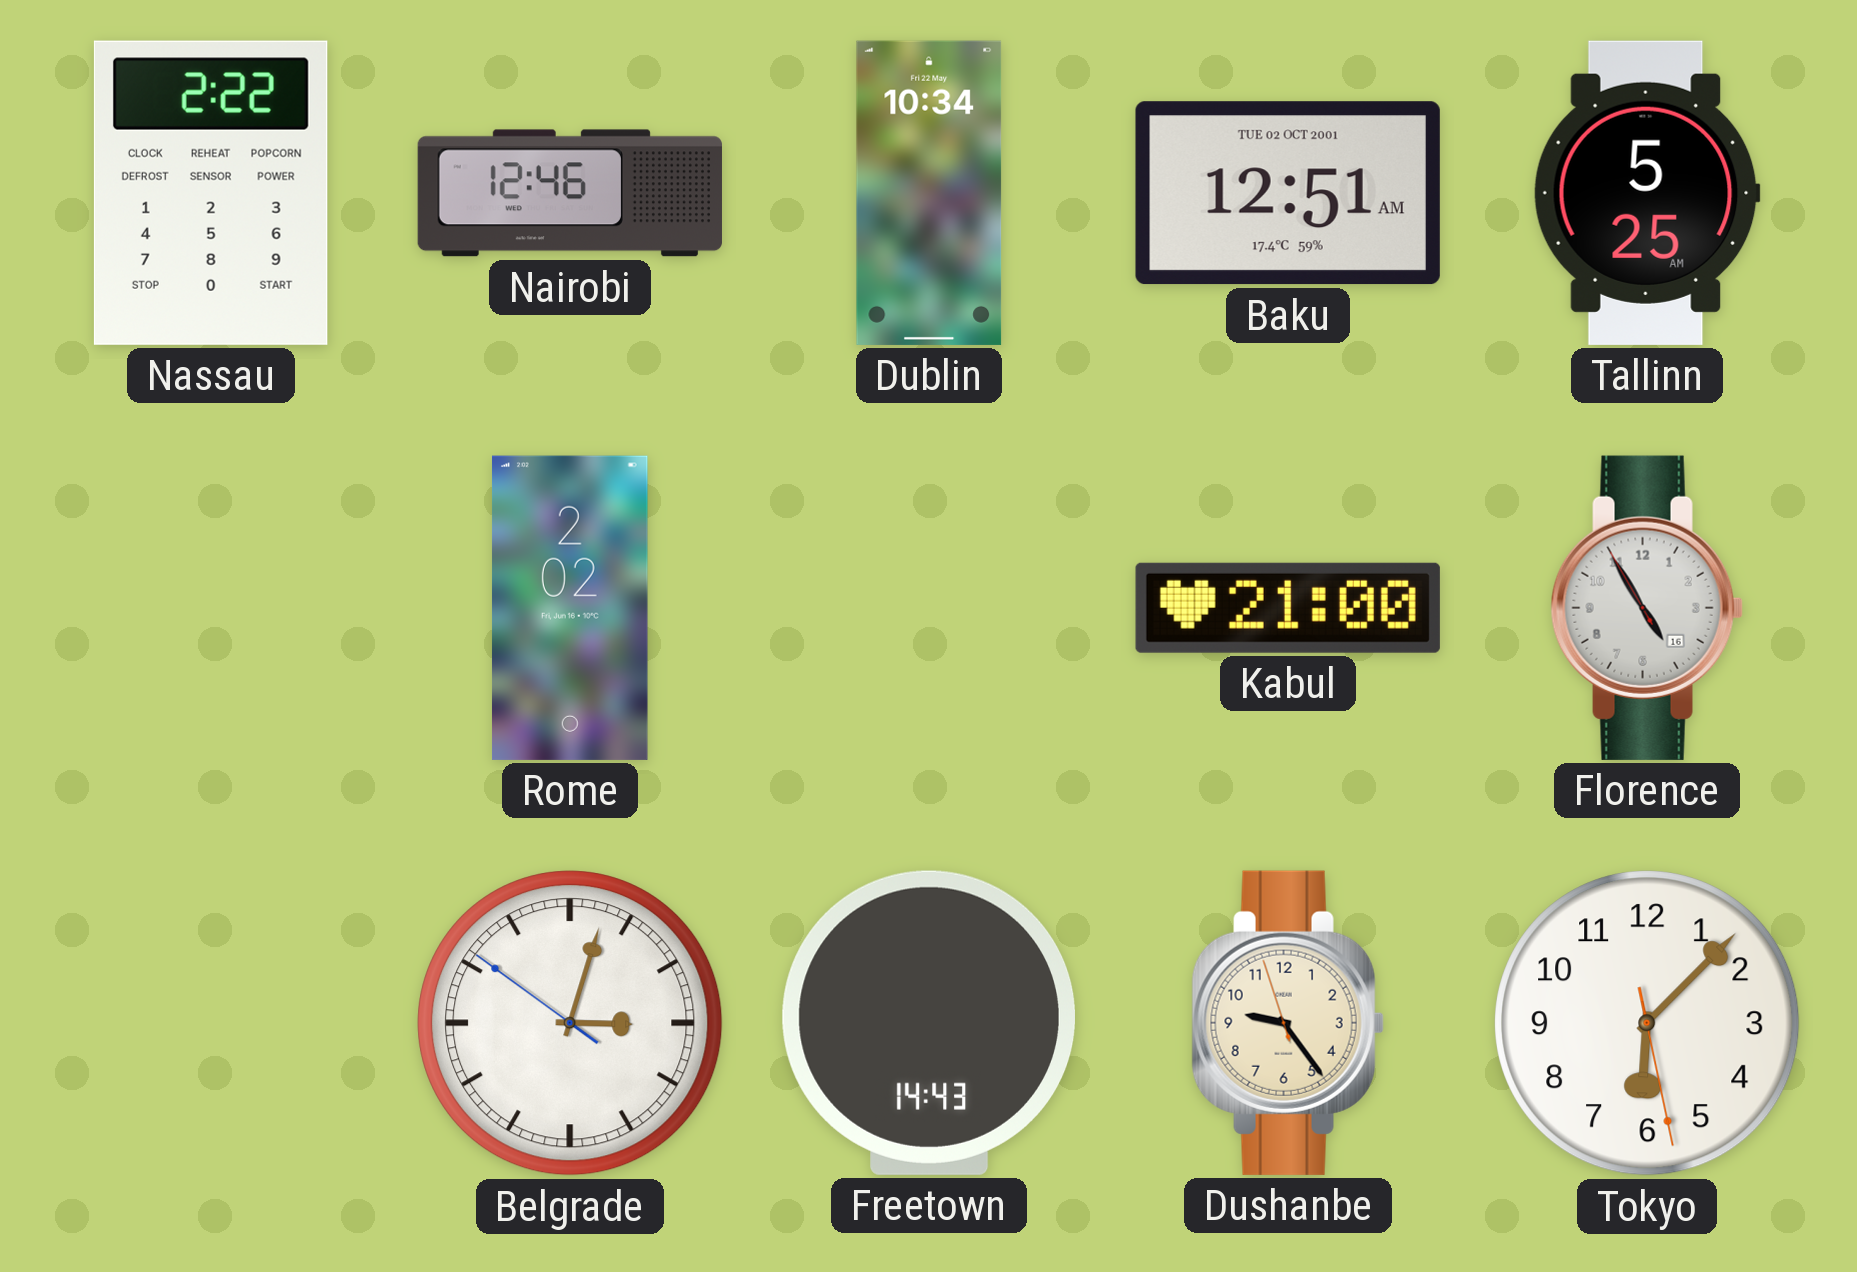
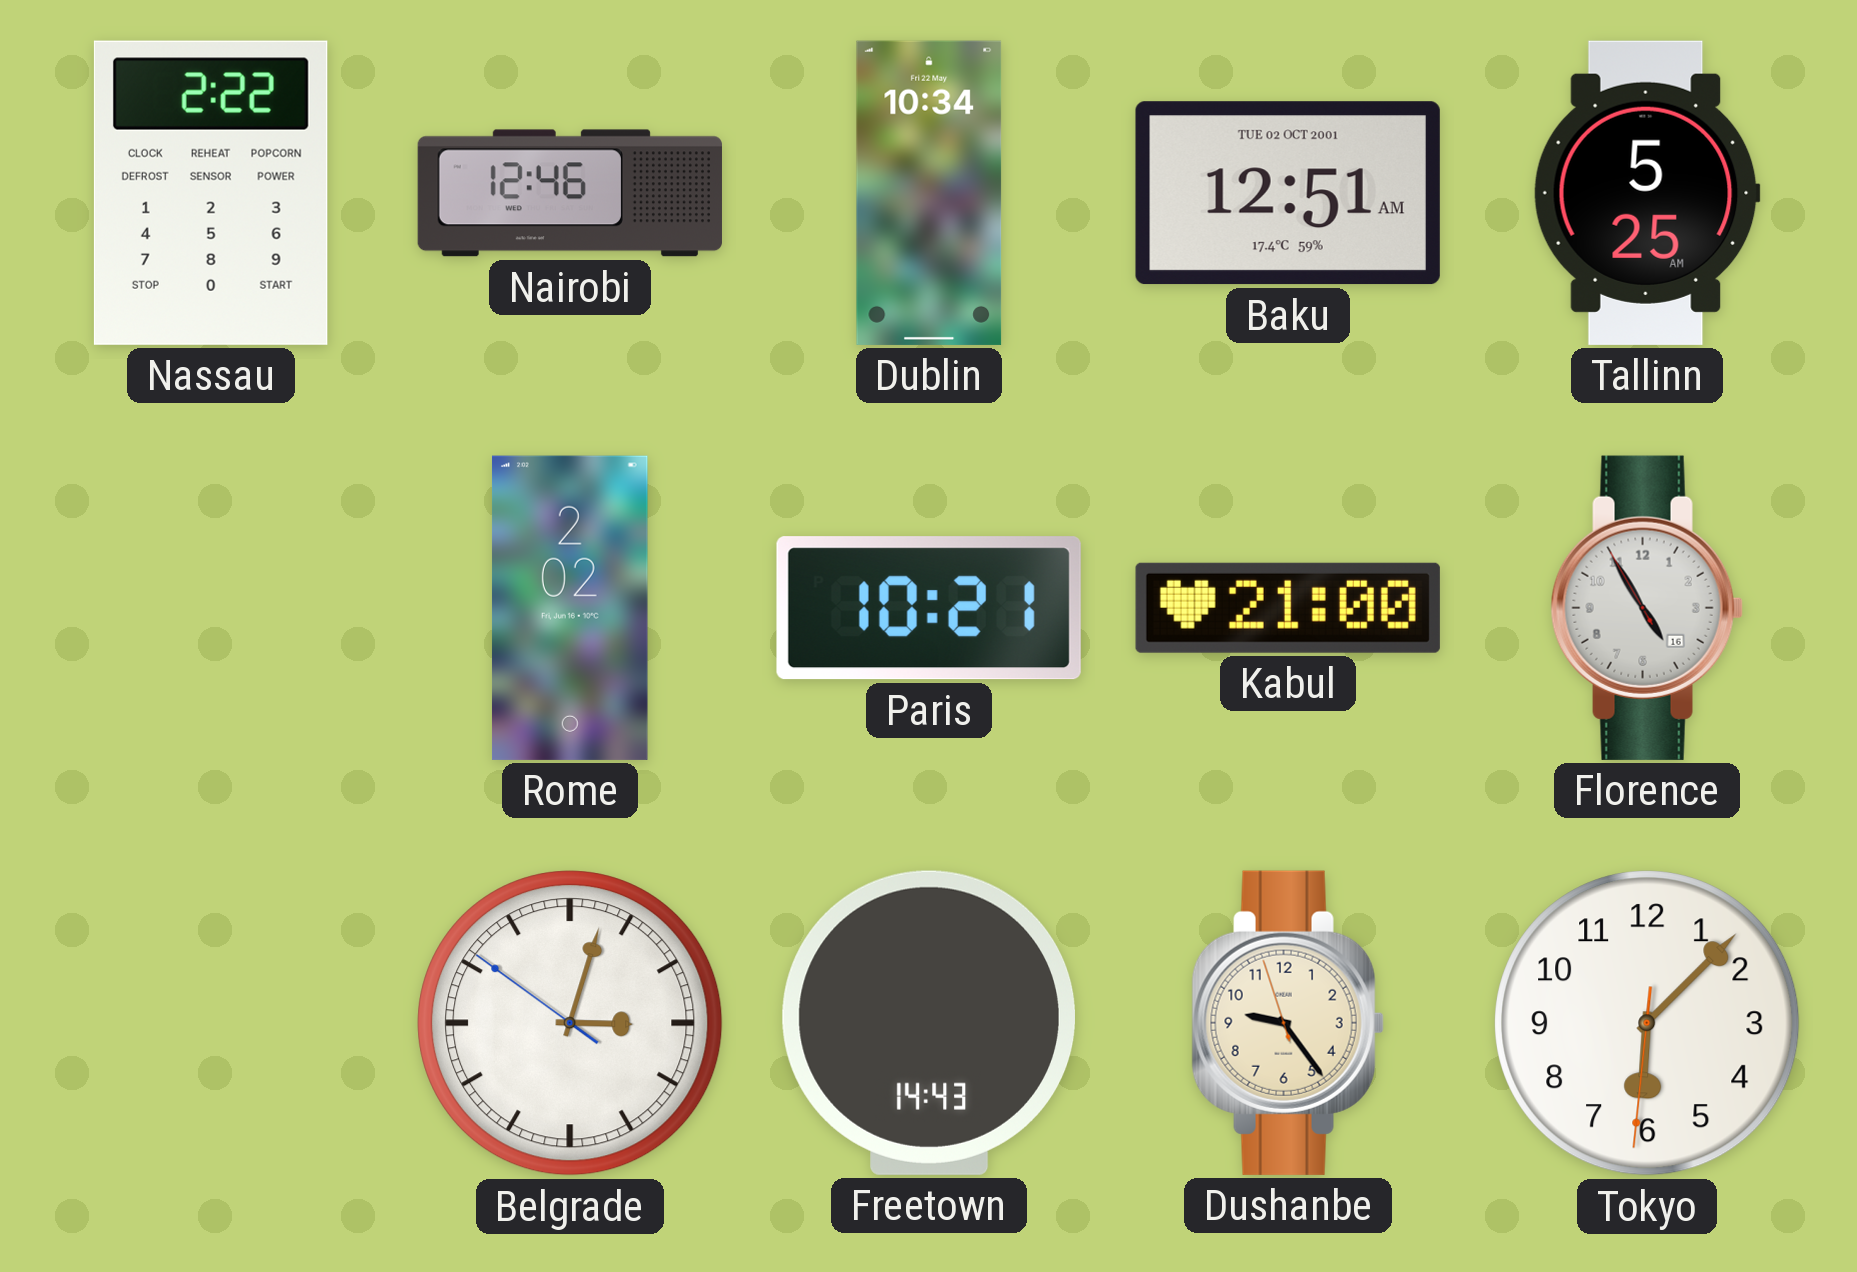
Paris: none -> 10:21
Tokyo: 6:07:28 -> 6:07:31
